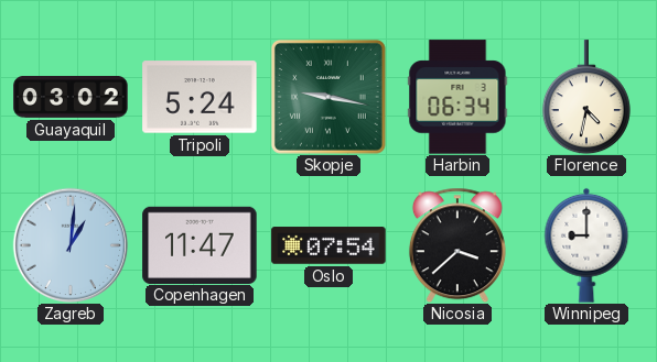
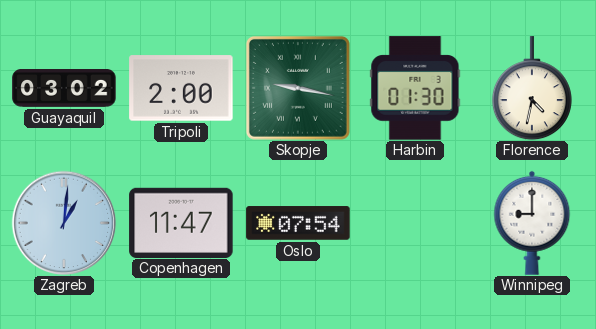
Tripoli: 5:24 -> 2:00
Harbin: 06:34 -> 01:30
Nicosia: 3:38 -> none
